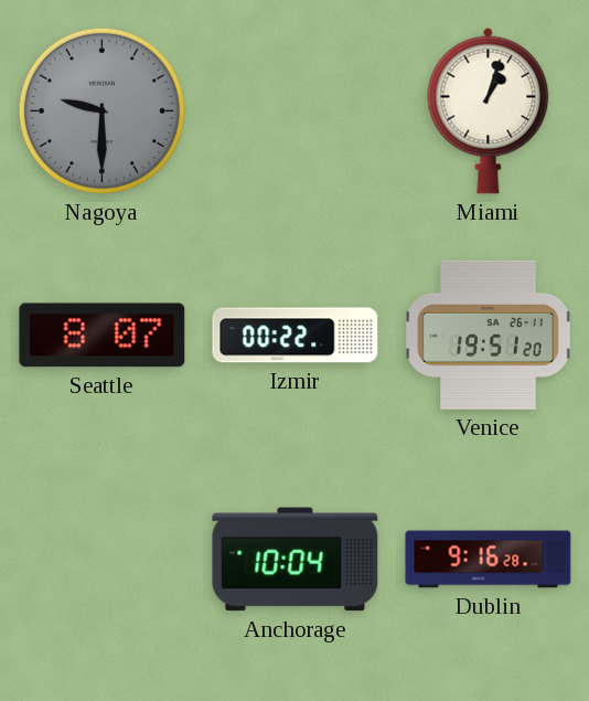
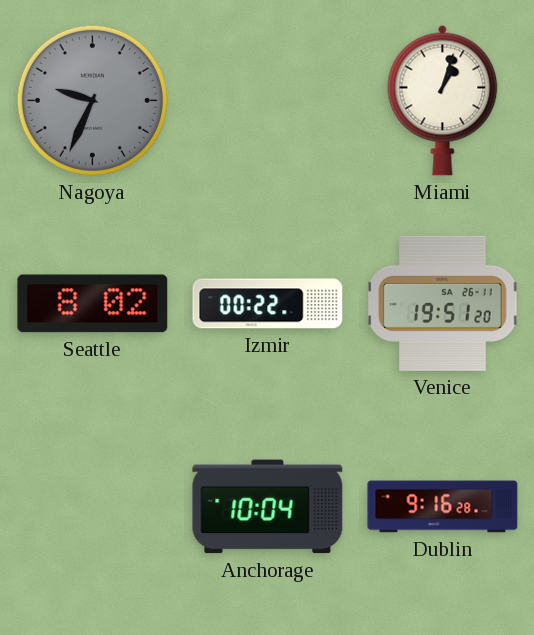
Nagoya: 9:30 -> 9:34
Seattle: 8:07 -> 8:02
